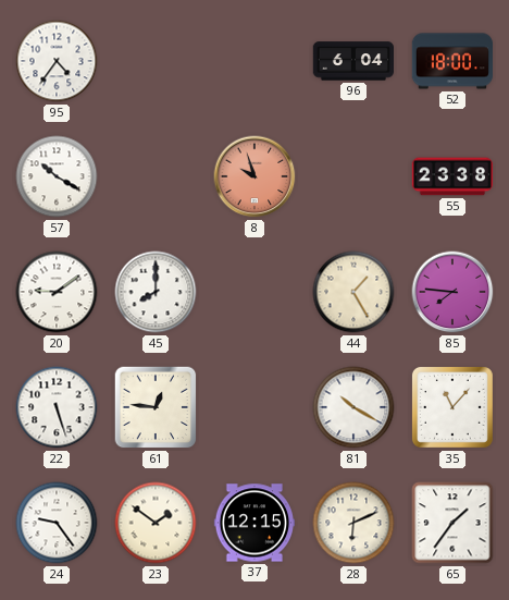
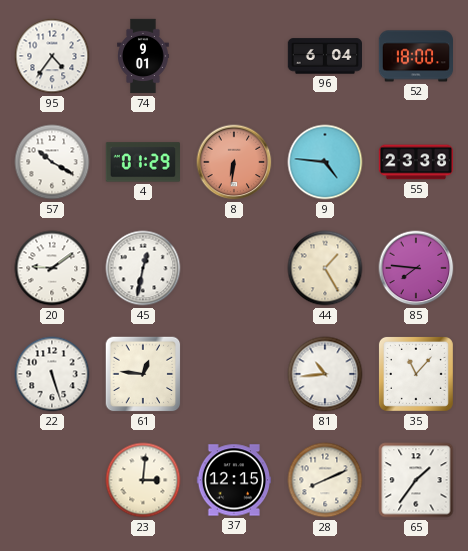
74: none -> 9:01
4: none -> 01:29
8: 9:57 -> 6:31
9: none -> 4:46
45: 8:00 -> 12:32
81: 10:20 -> 10:44
24: 9:24 -> none
23: 1:51 -> 3:01
28: 6:11 -> 8:11
